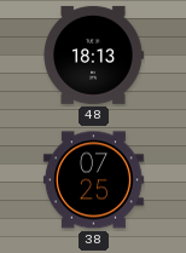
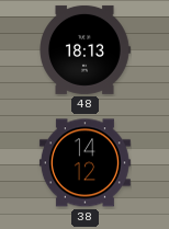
38: 07:25 -> 14:12
